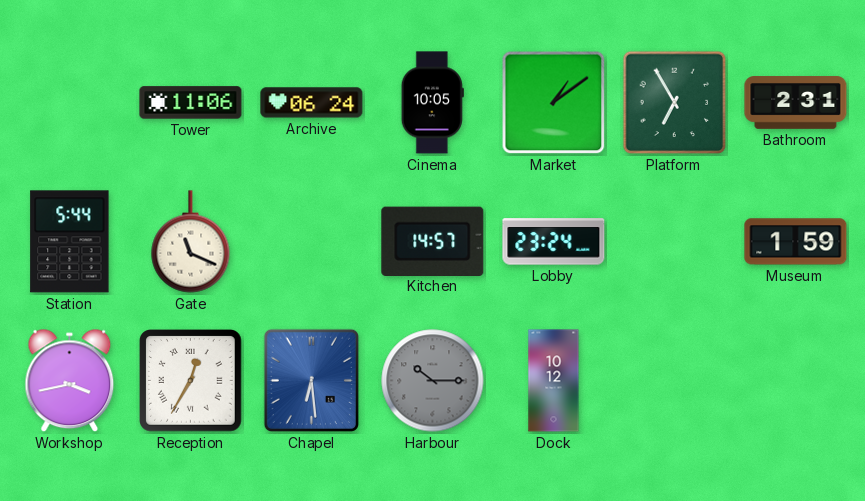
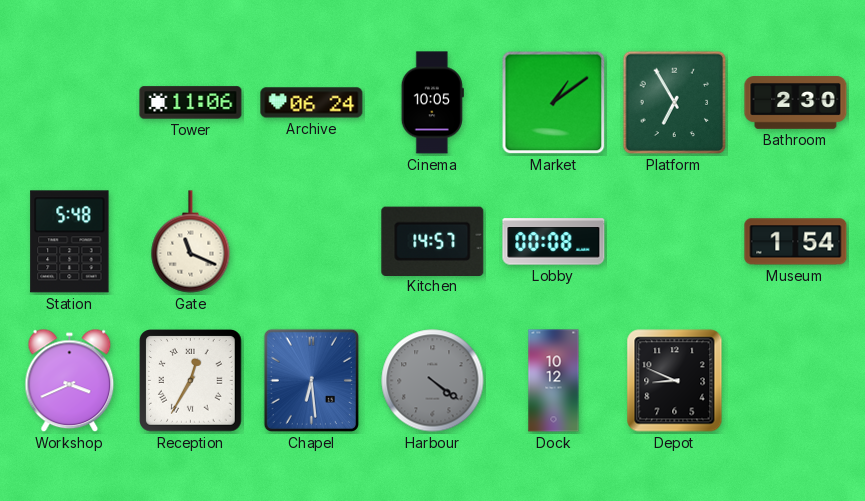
Bathroom: 2:31 -> 2:30
Station: 5:44 -> 5:48
Lobby: 23:24 -> 00:08
Museum: 1:59 -> 1:54
Workshop: 3:43 -> 3:41
Harbour: 10:15 -> 4:21
Depot: none -> 8:49
